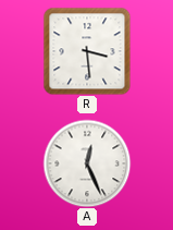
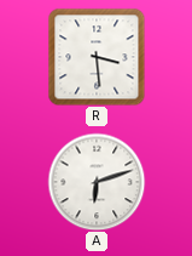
A: 12:26 -> 6:12
